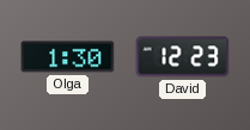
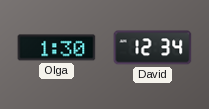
David: 12:23 -> 12:34
